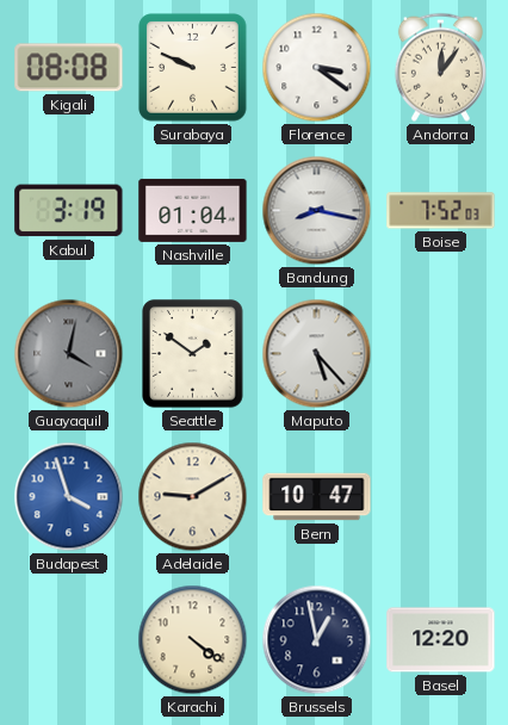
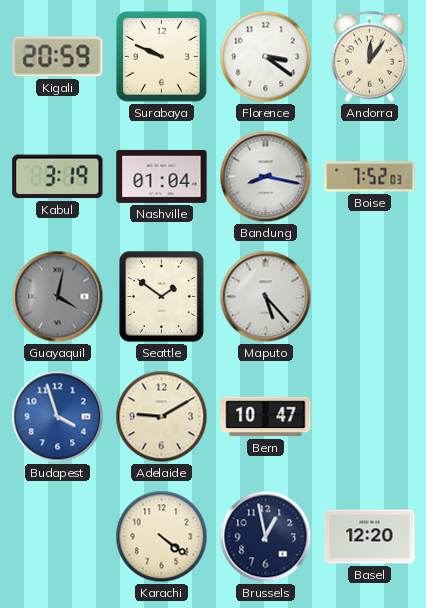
Kigali: 08:08 -> 20:59
